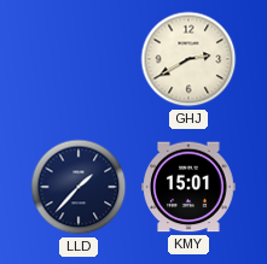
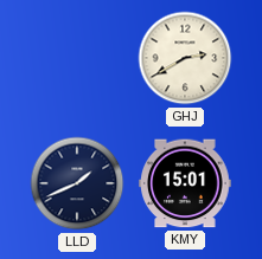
LLD: 1:37 -> 1:41
